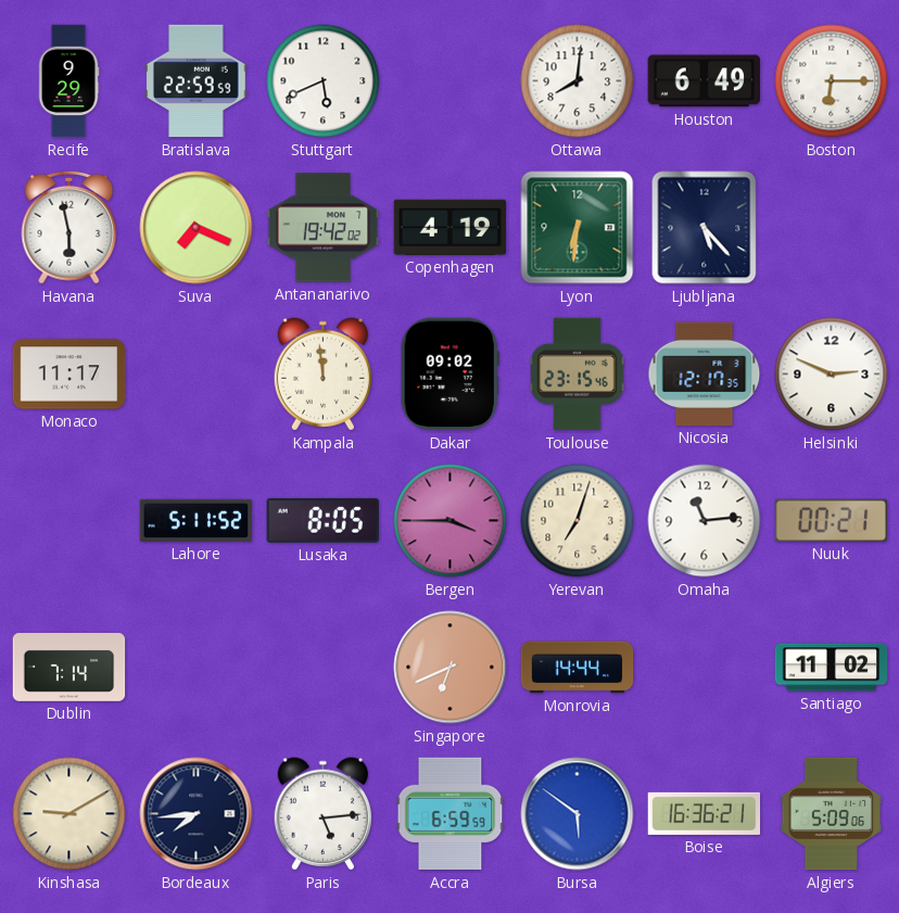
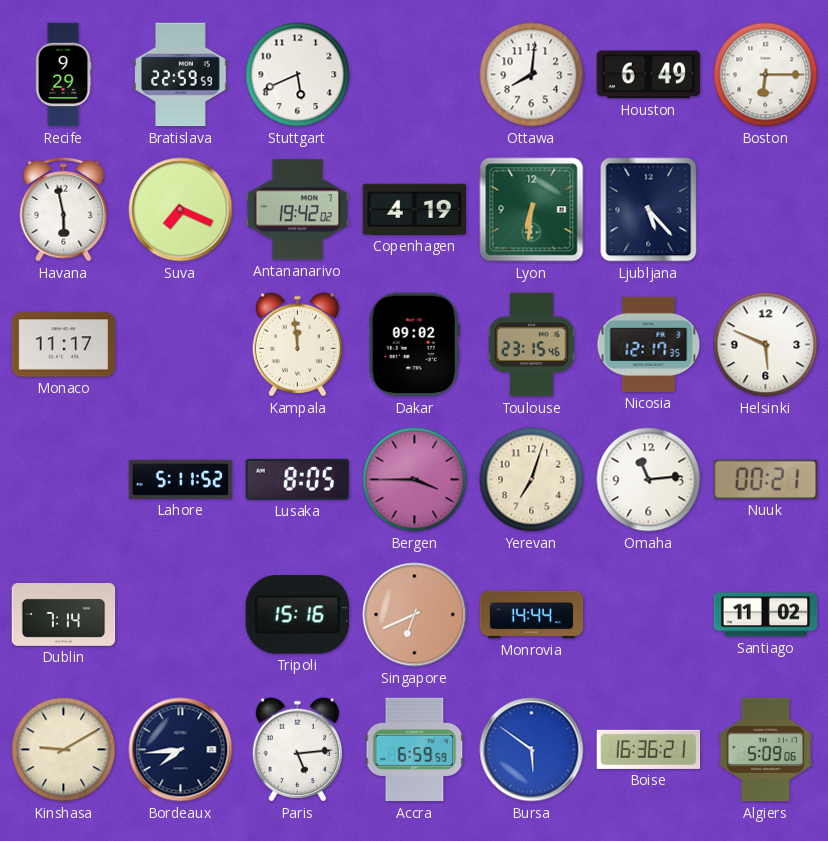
Helsinki: 2:49 -> 5:49
Tripoli: none -> 15:16
